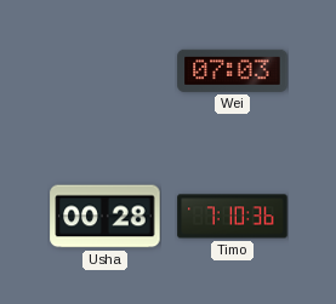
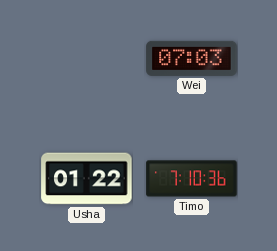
Usha: 00:28 -> 01:22
